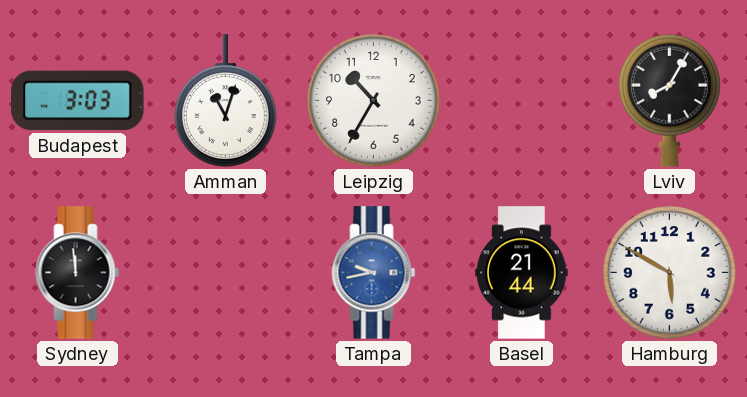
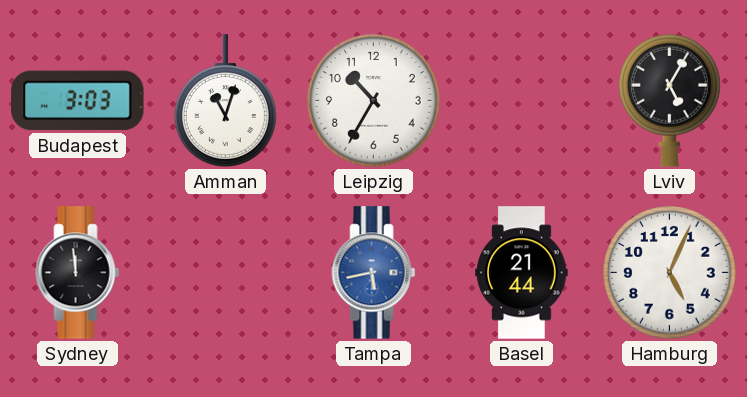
Lviv: 8:05 -> 5:05
Tampa: 9:43 -> 5:43
Hamburg: 5:50 -> 5:04
